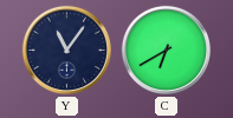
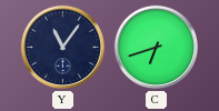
C: 6:40 -> 6:42
